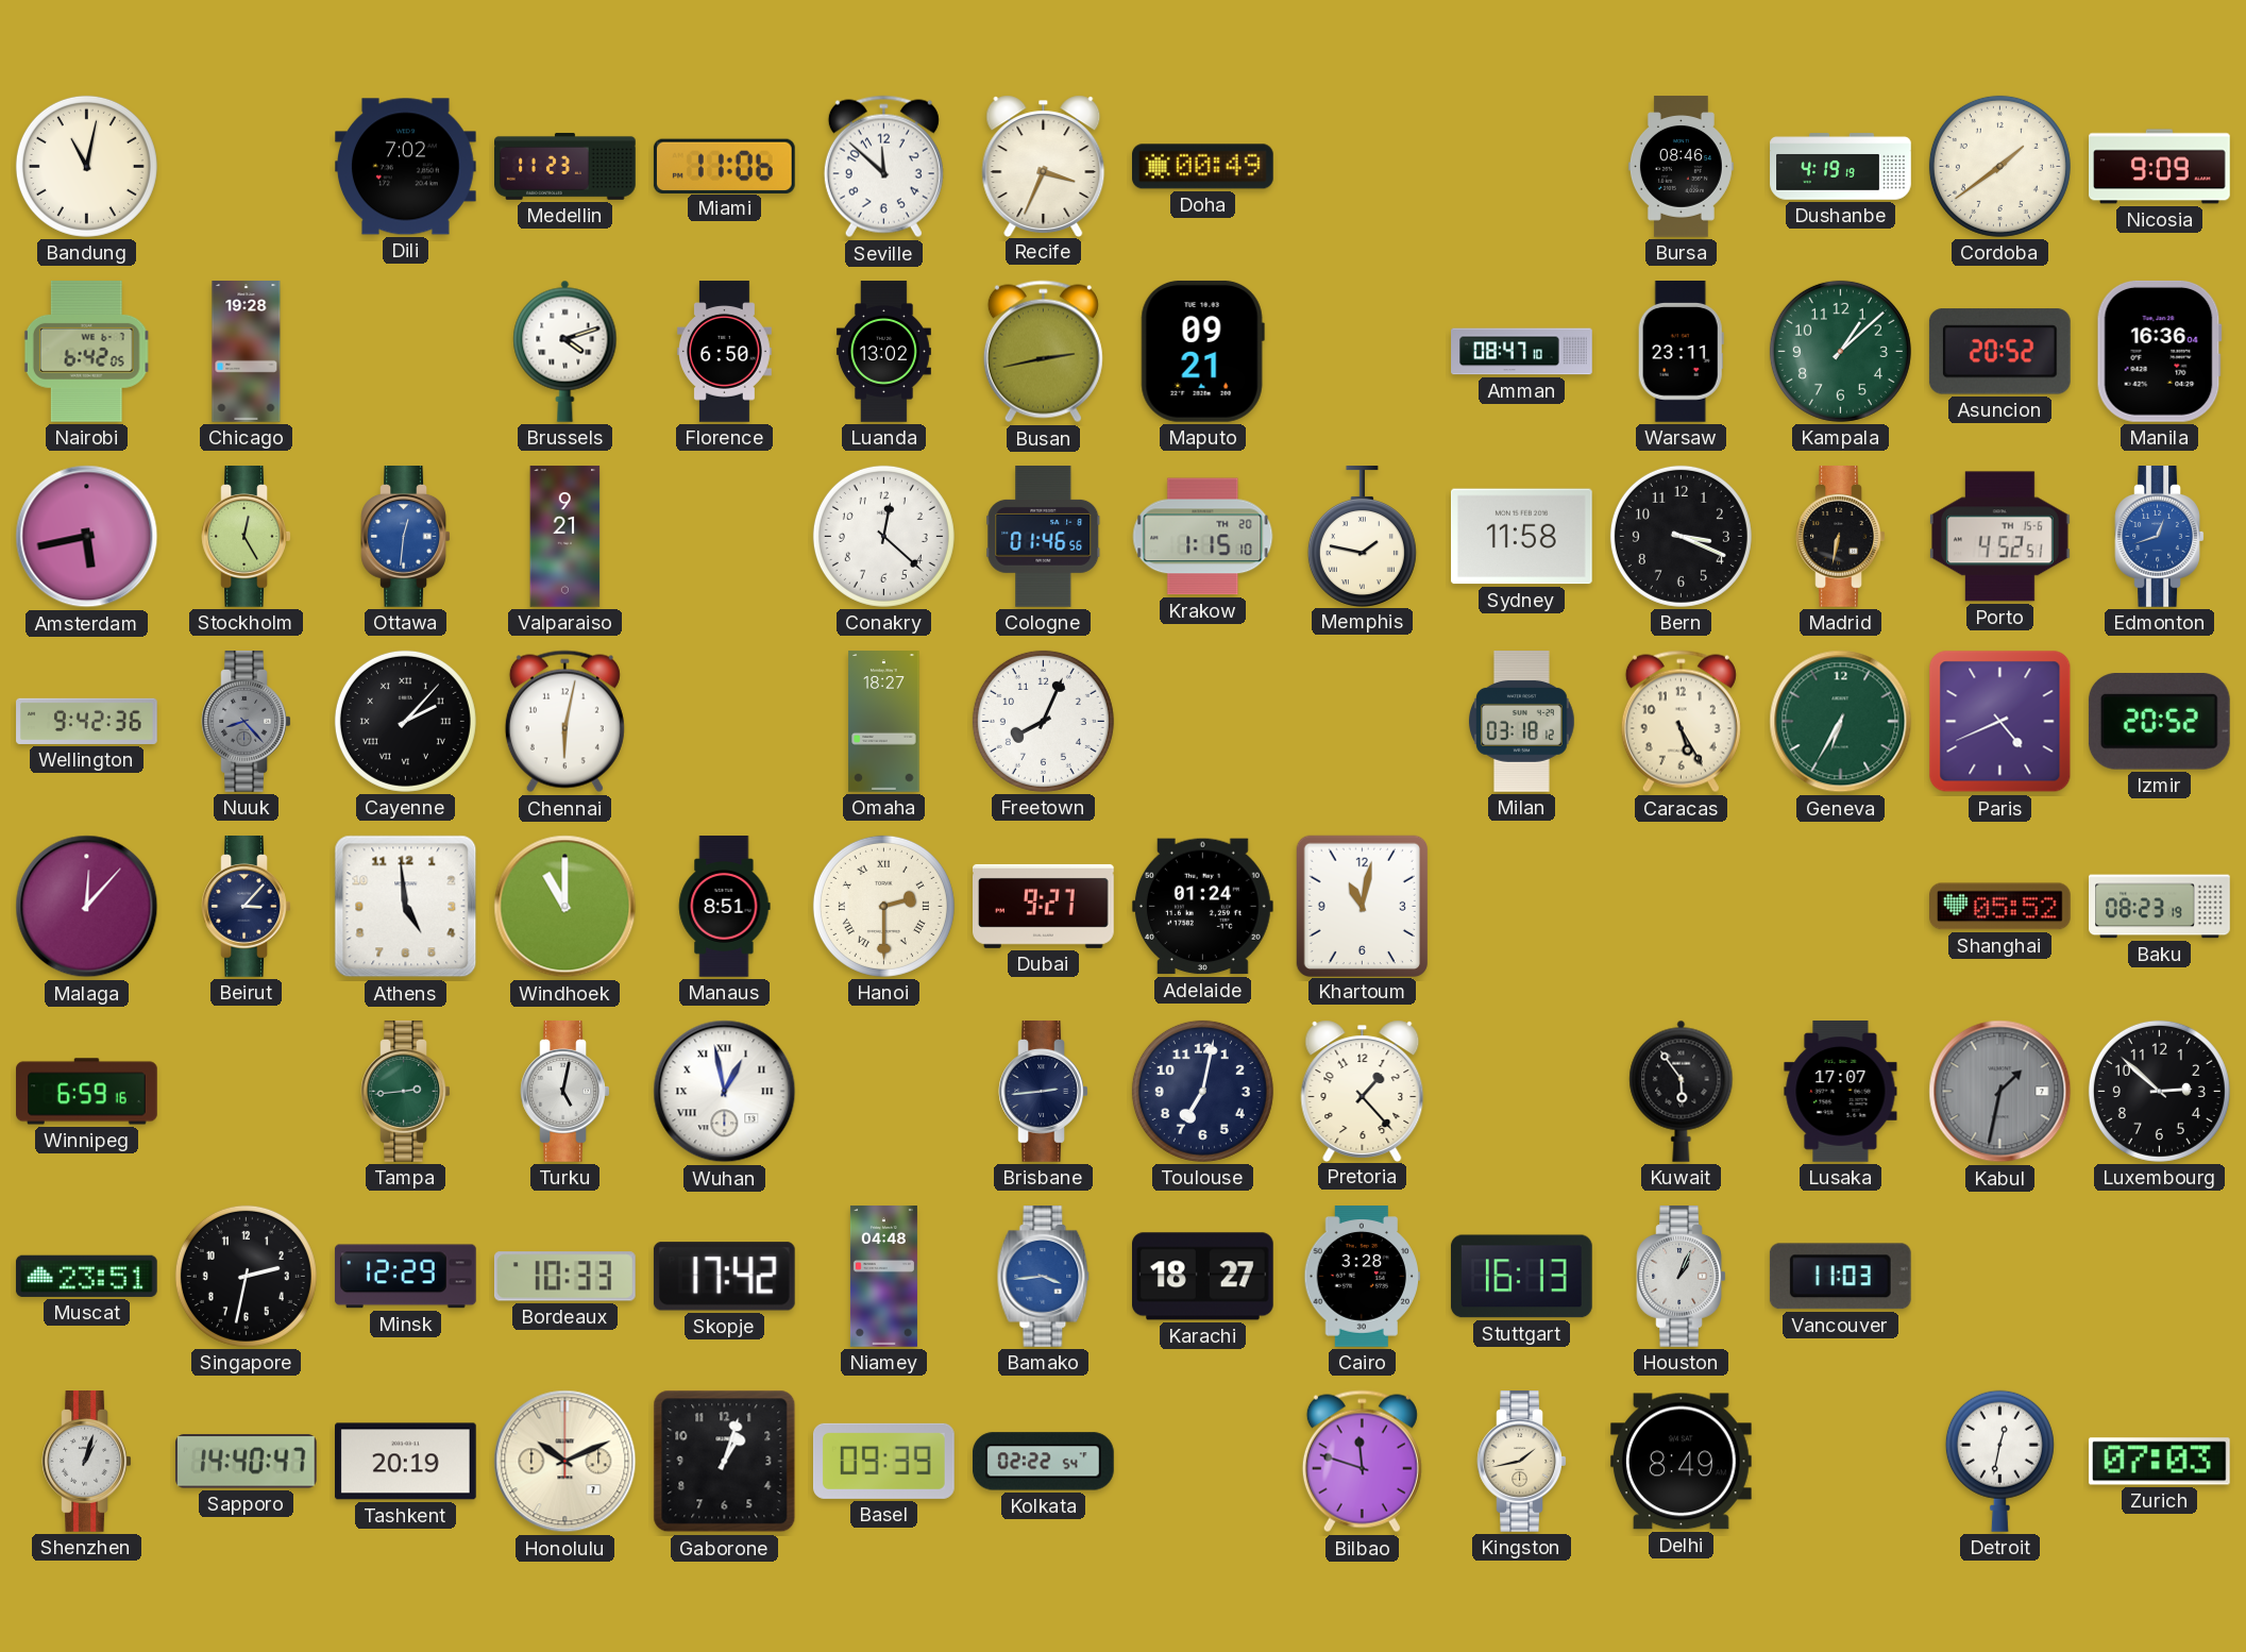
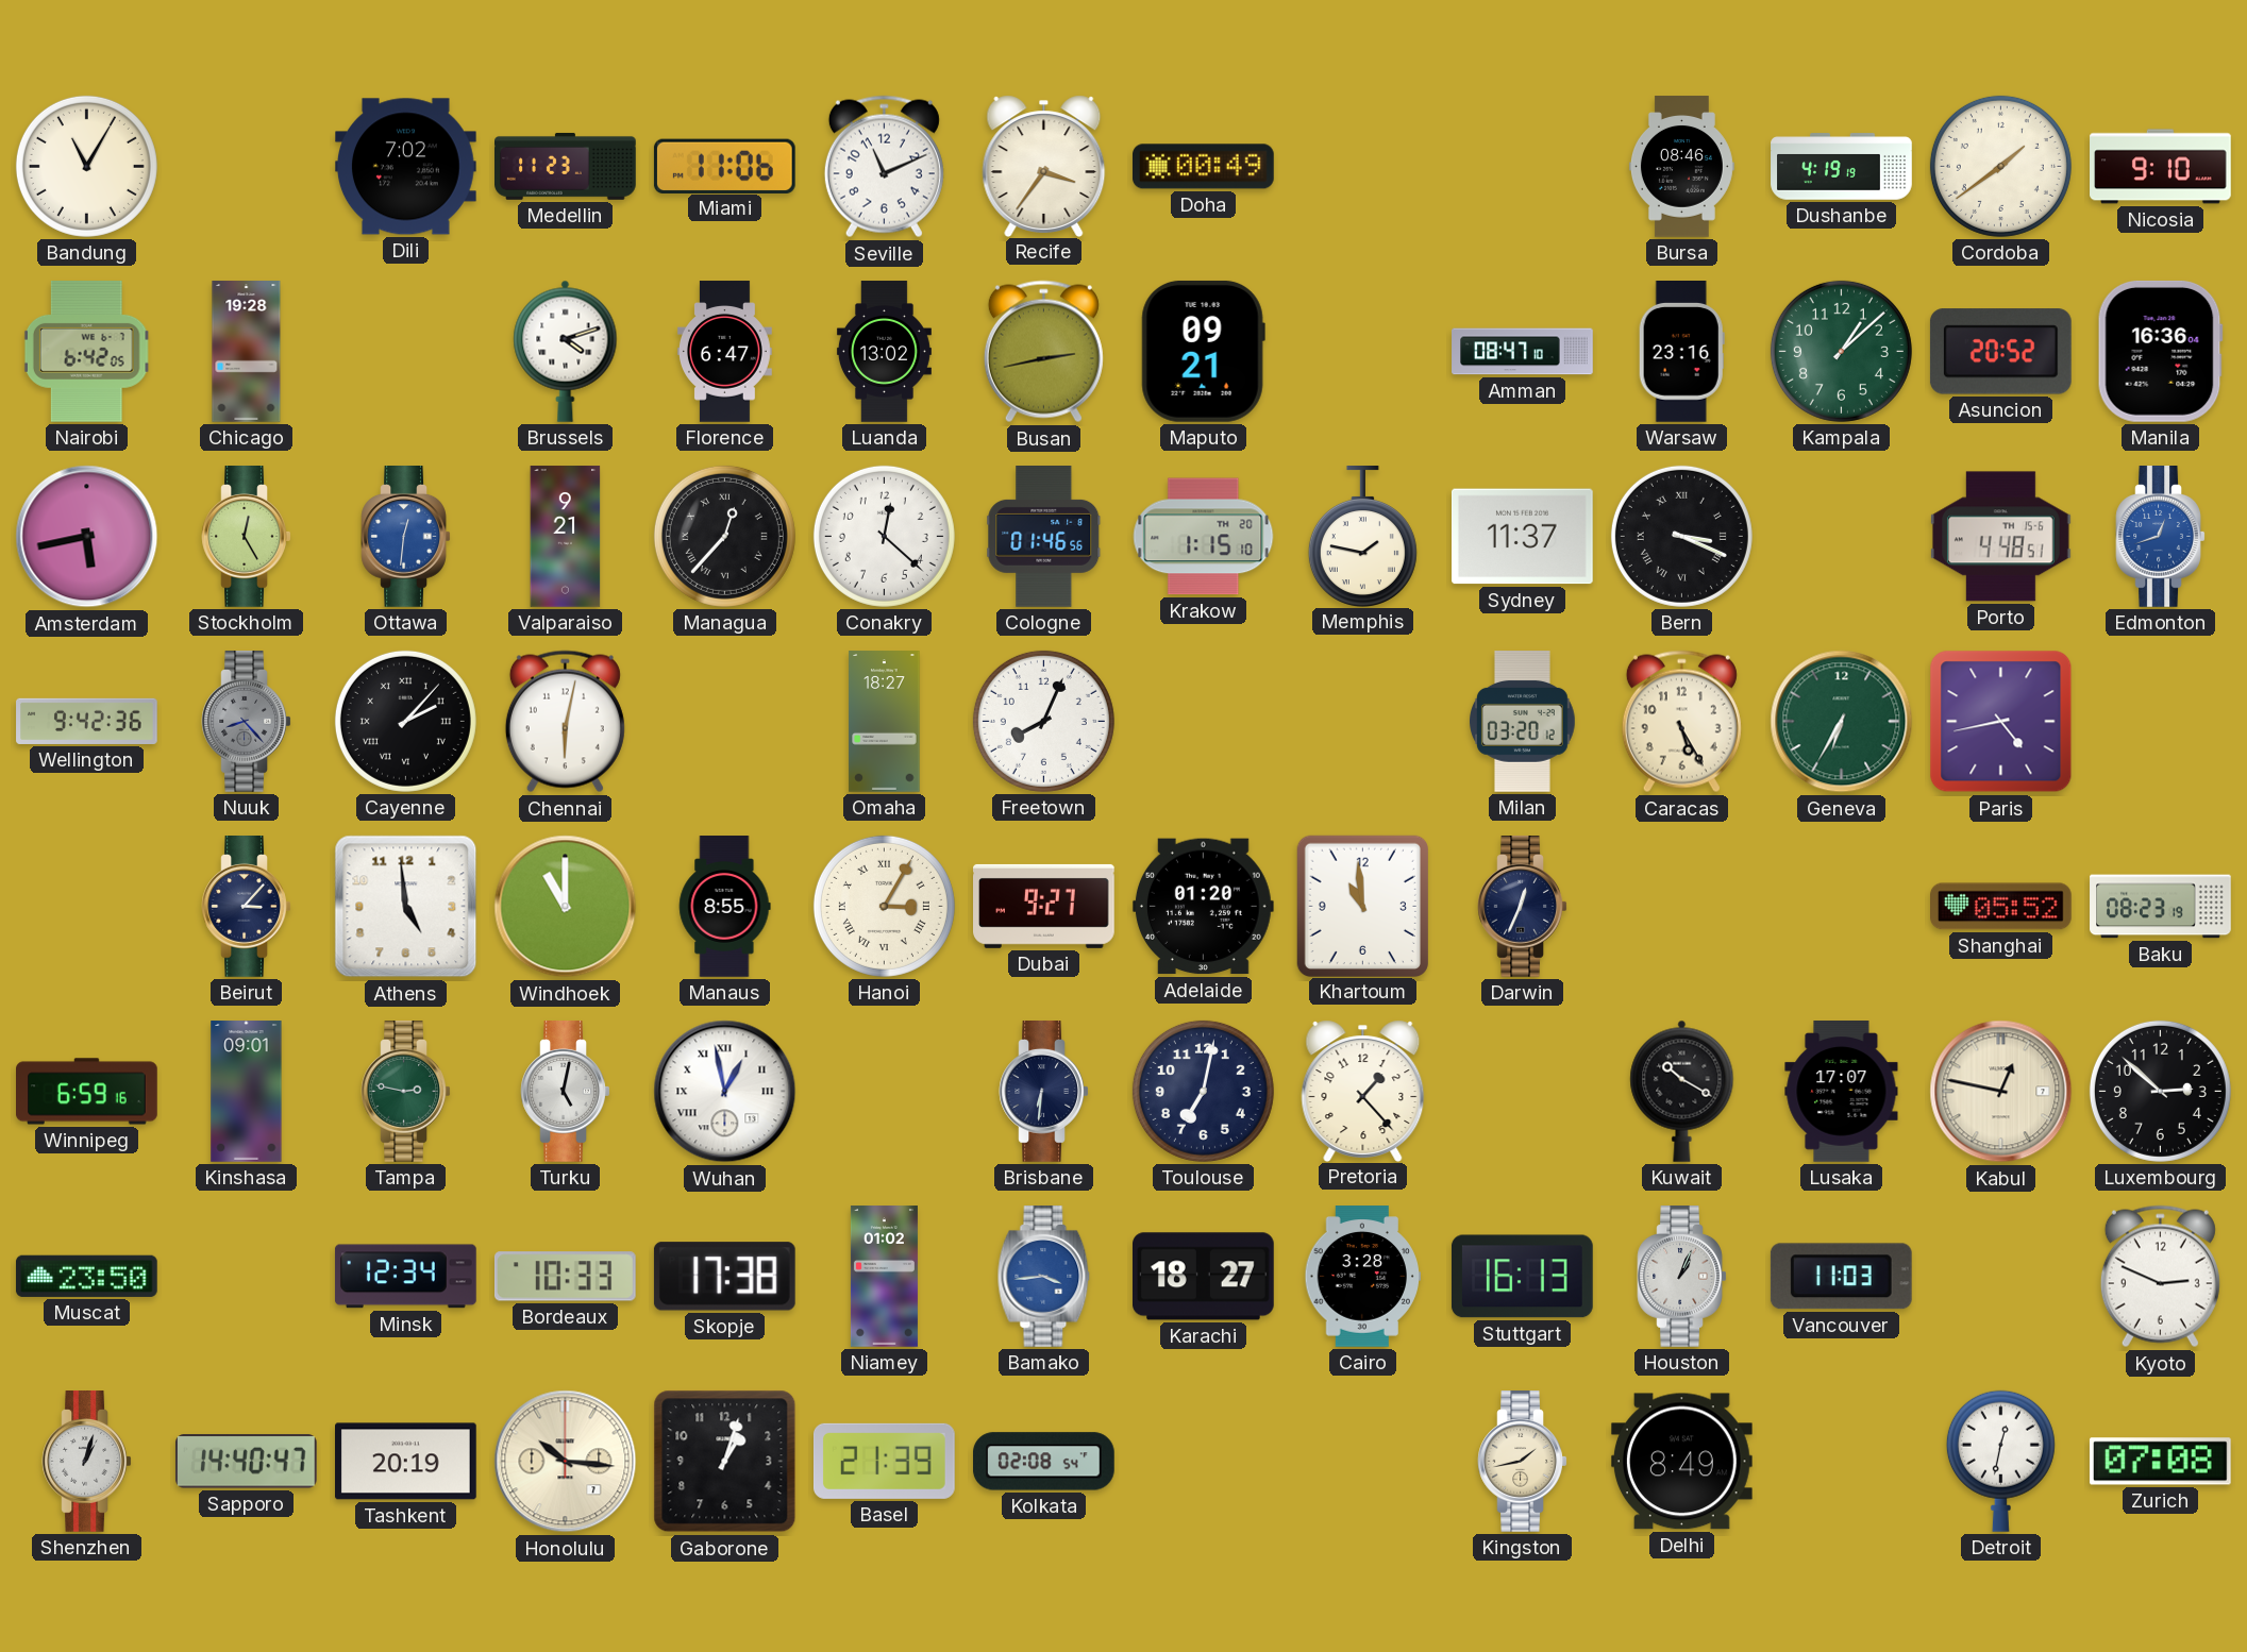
Bandung: 11:02 -> 11:05
Seville: 11:52 -> 11:11
Recife: 3:34 -> 3:36
Nicosia: 9:09 -> 9:10
Florence: 6:50 -> 6:47
Warsaw: 23:11 -> 23:16
Managua: none -> 12:37
Sydney: 11:58 -> 11:37
Bern numerals: Arabic -> Roman
Madrid: 6:32 -> none
Porto: 4:52 -> 4:48
Milan: 03:18 -> 03:20
Paris: 4:41 -> 4:43
Izmir: 20:52 -> none
Malaga: 12:07 -> none
Manaus: 8:51 -> 8:55
Hanoi: 2:30 -> 3:05
Adelaide: 01:24 -> 01:20
Khartoum: 11:02 -> 10:59
Darwin: none -> 12:34
Kinshasa: none -> 09:01
Tampa: 2:44 -> 2:47
Brisbane: 2:44 -> 6:31
Kuwait: 5:54 -> 10:20
Kabul: 1:32 -> 12:47
Kabul dial: grey -> cream
Muscat: 23:51 -> 23:50
Singapore: 2:32 -> none
Minsk: 12:29 -> 12:34
Skopje: 17:42 -> 17:38
Niamey: 04:48 -> 01:02
Kyoto: none -> 2:49
Honolulu: 10:11 -> 10:16
Basel: 09:39 -> 21:39
Kolkata: 02:22 -> 02:08
Bilbao: 11:48 -> none
Zurich: 07:03 -> 07:08
